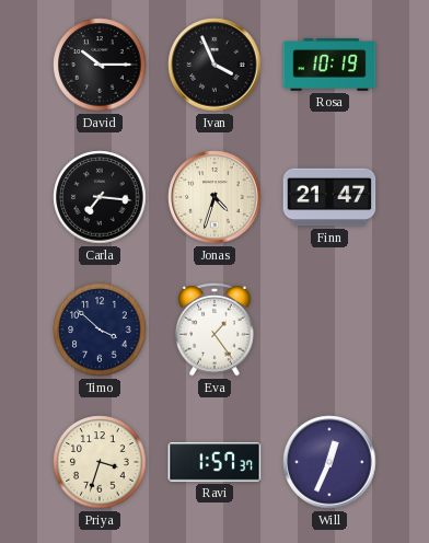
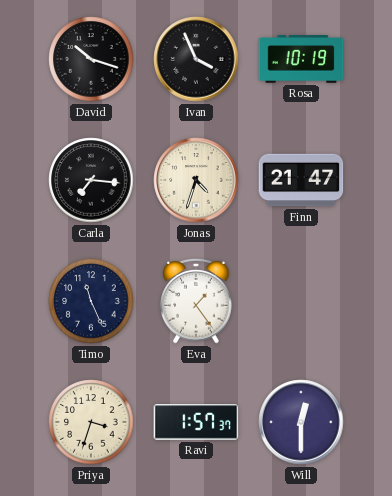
David: 10:15 -> 10:18
Timo: 3:52 -> 11:26
Will: 12:34 -> 12:30
